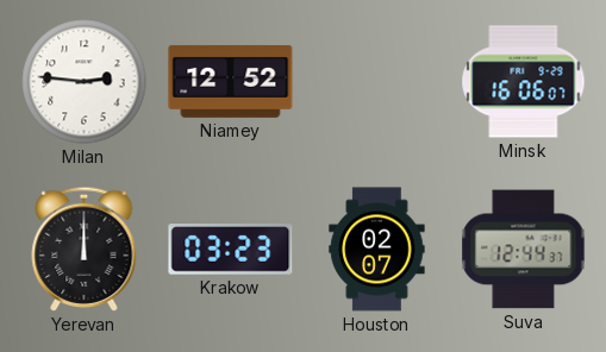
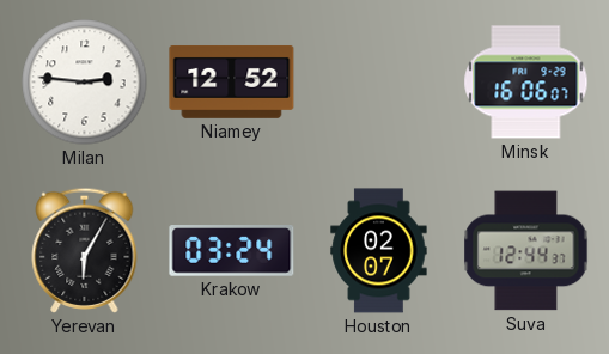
Yerevan: 12:00 -> 6:05
Krakow: 03:23 -> 03:24
